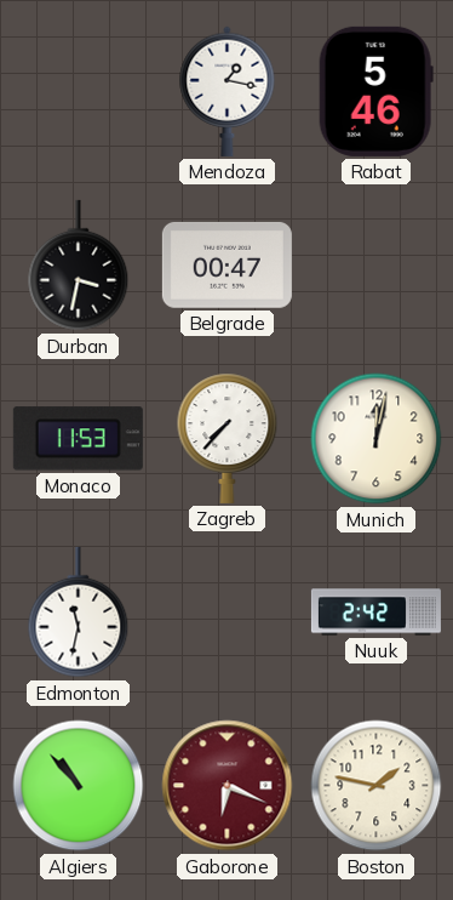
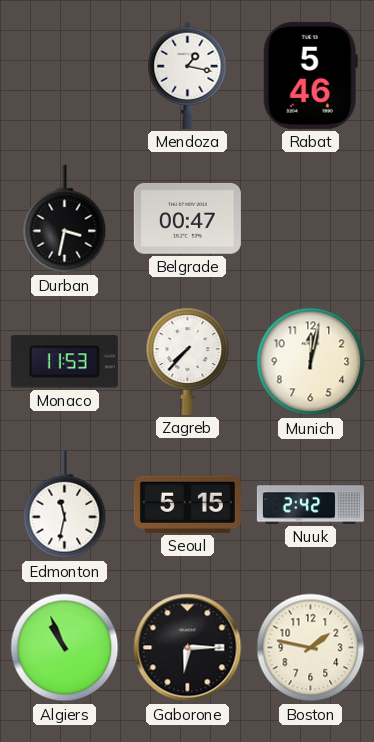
Seoul: none -> 5:15
Algiers: 10:53 -> 10:56
Gaborone: 6:19 -> 6:15
Gaborone dial: burgundy -> black
